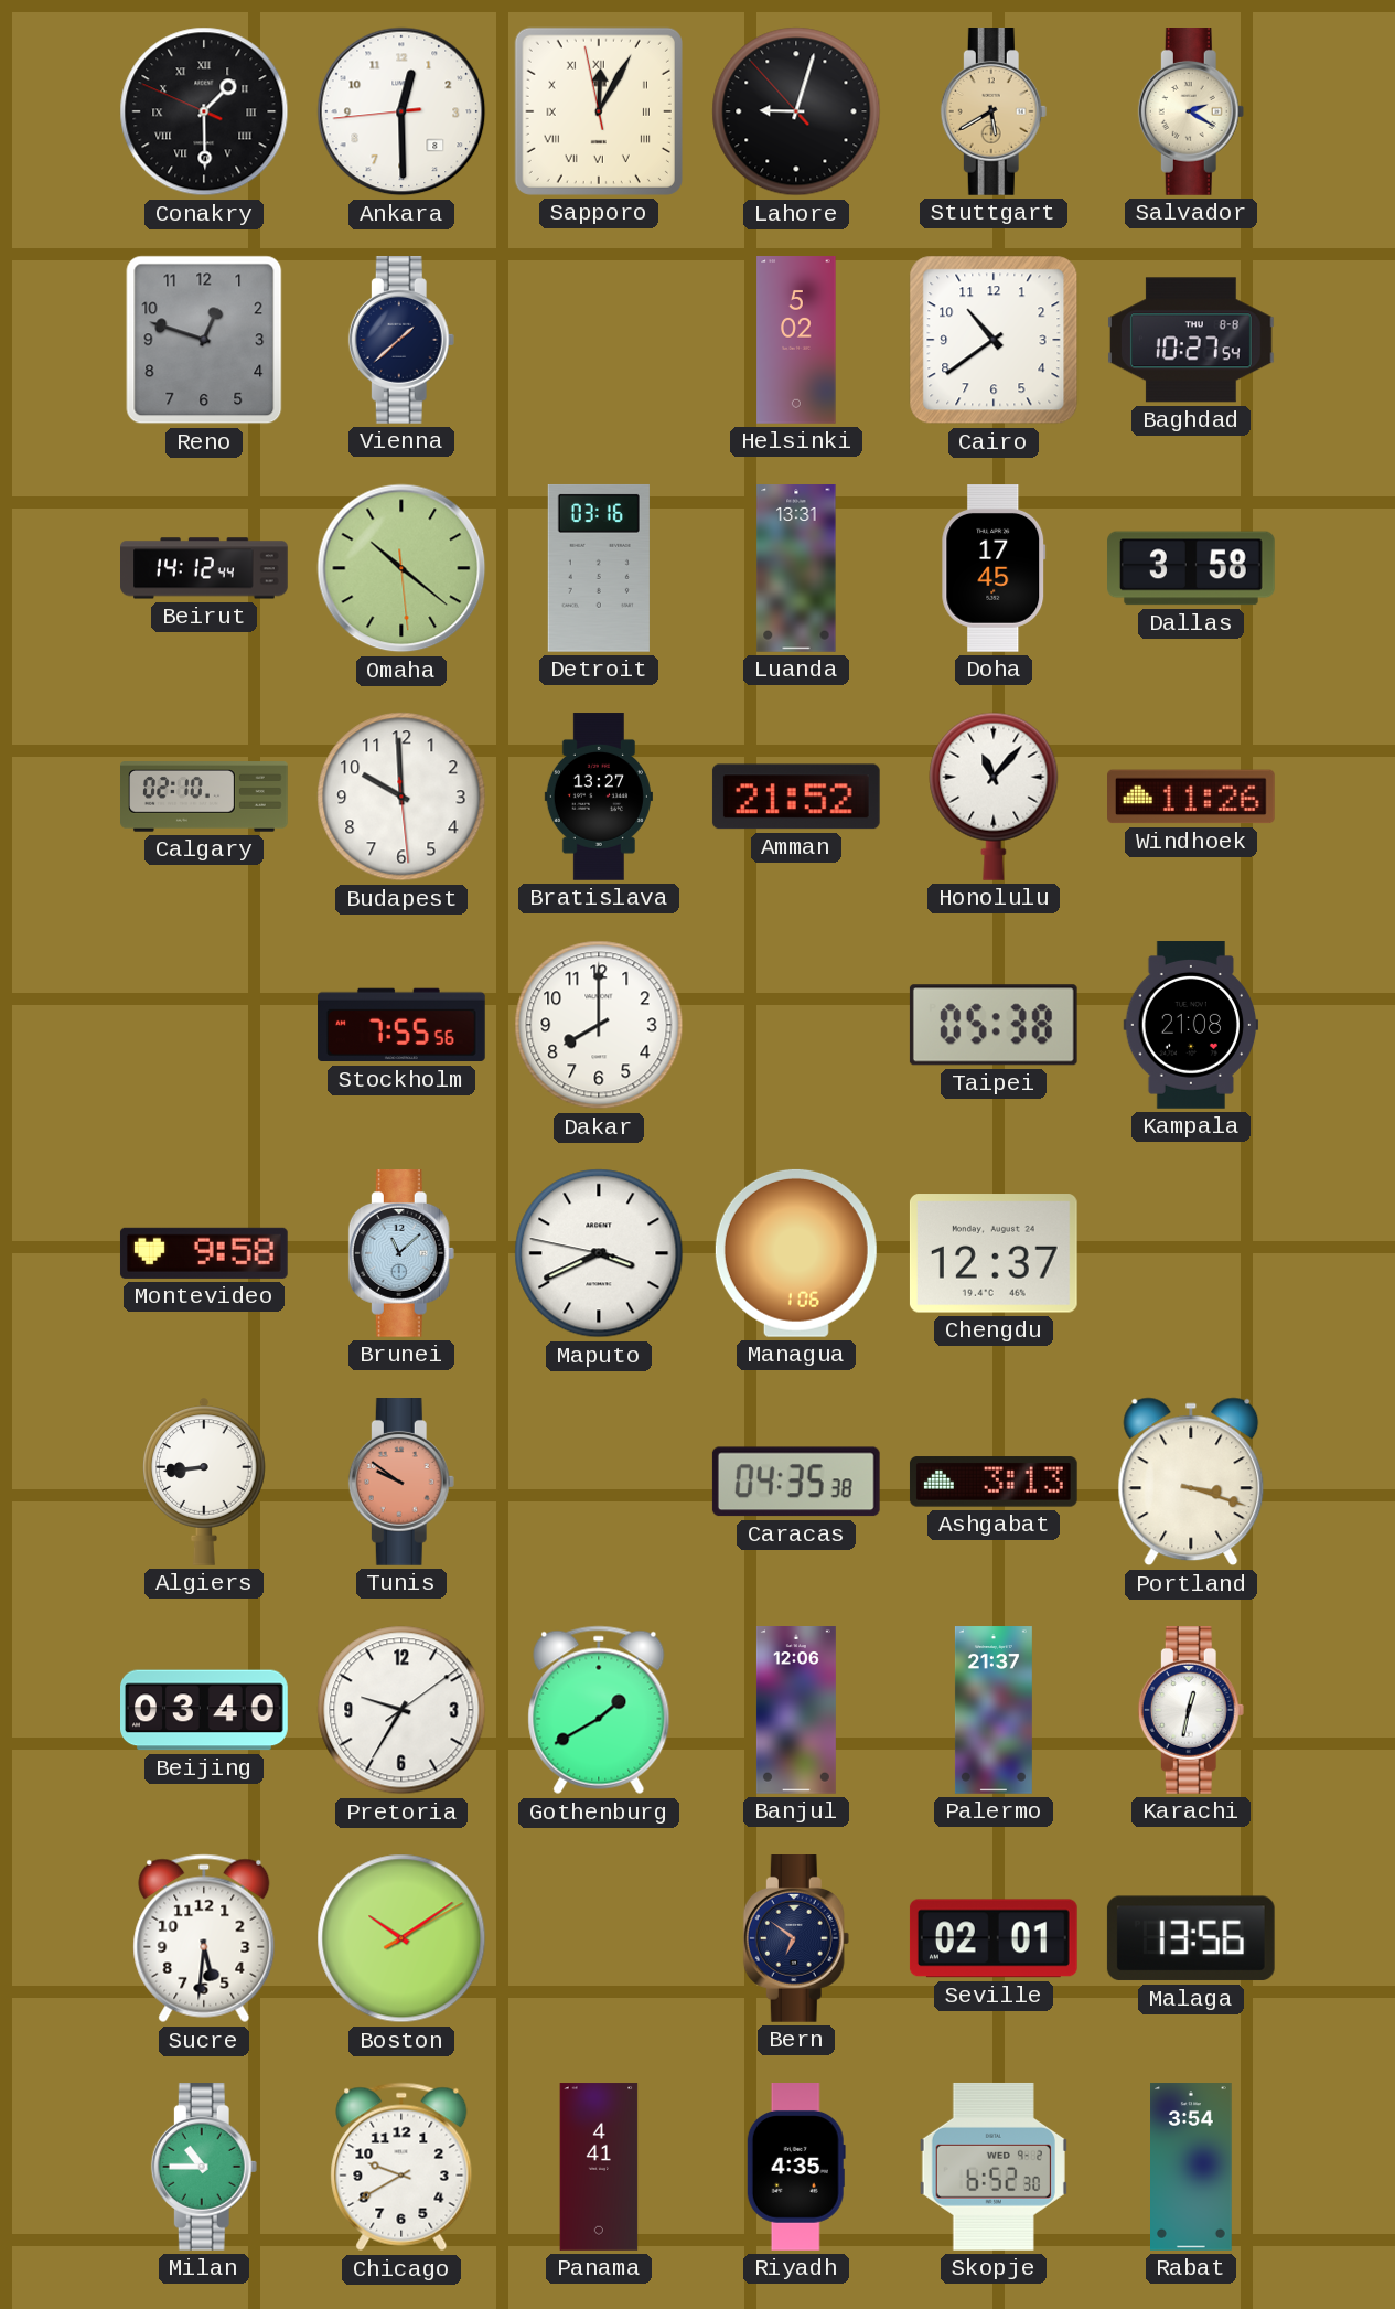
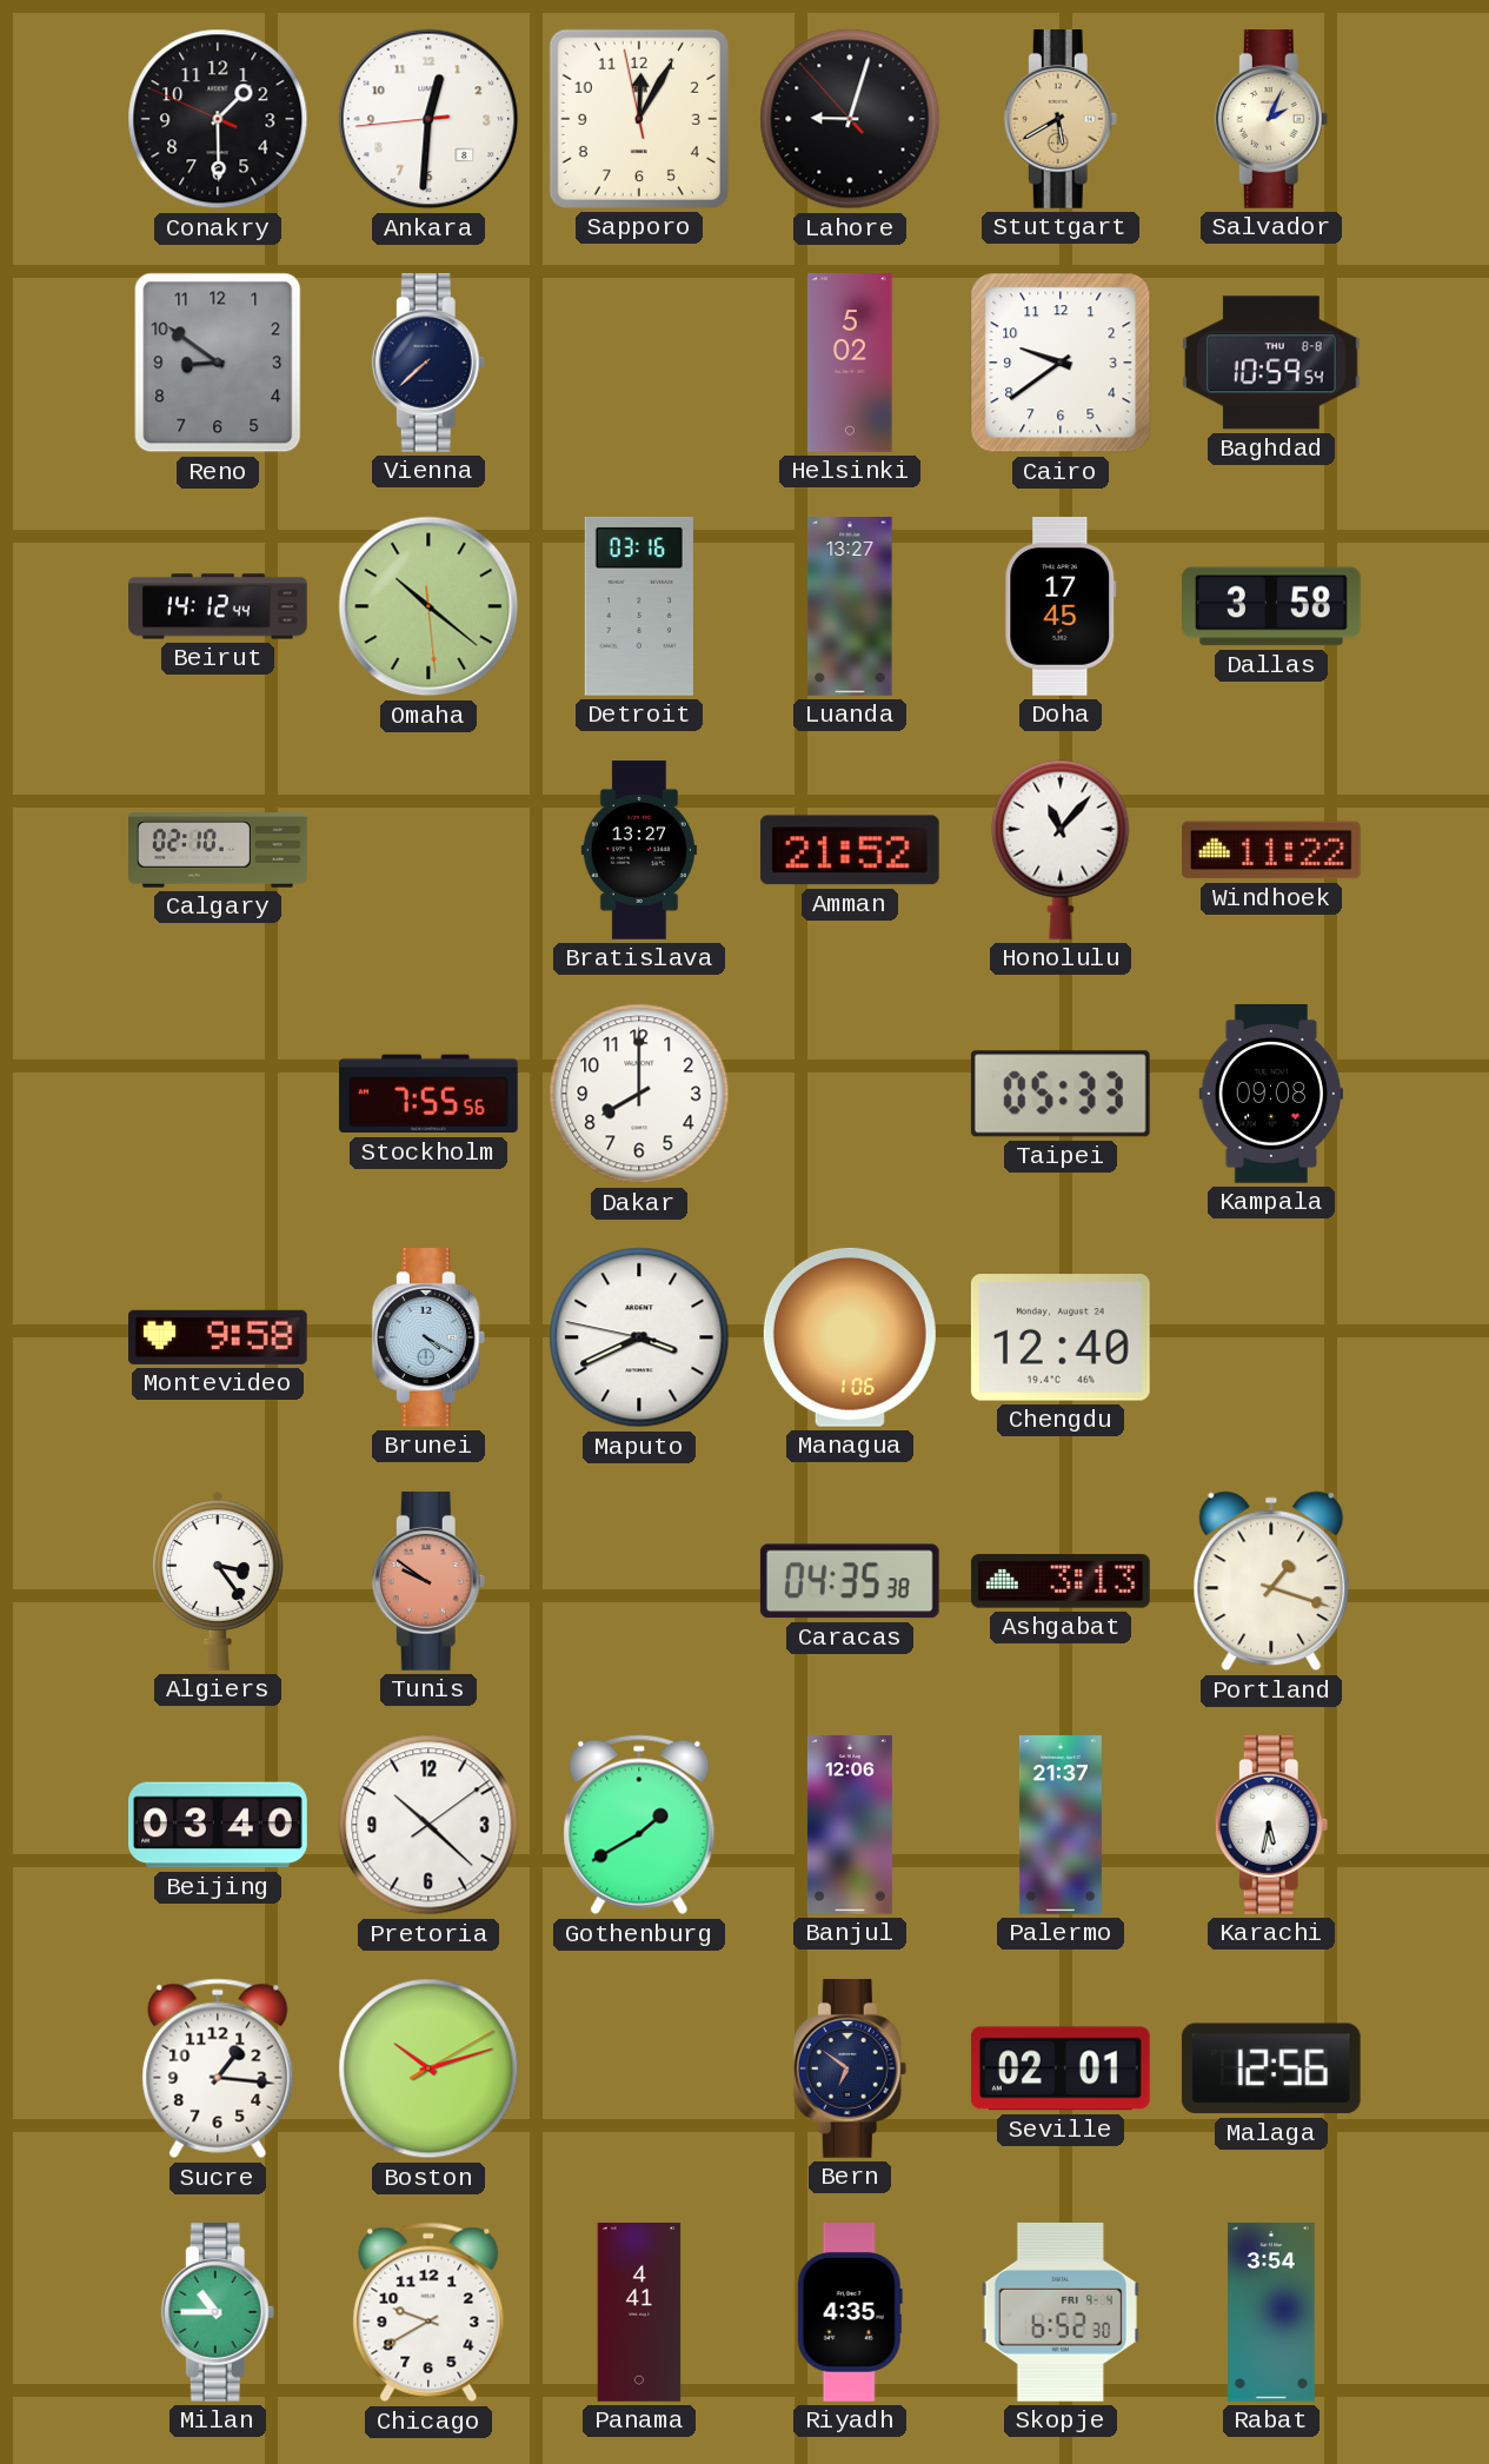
Conakry numerals: Roman -> Arabic
Ankara: 12:29 -> 12:30
Sapporo numerals: Roman -> Arabic
Salvador: 2:20 -> 2:04
Reno: 12:48 -> 8:51
Vienna: 1:38 -> 7:38
Cairo: 10:39 -> 9:39
Baghdad: 10:27 -> 10:59
Luanda: 13:31 -> 13:27
Budapest: 9:59 -> none
Windhoek: 11:26 -> 11:22
Taipei: 05:38 -> 05:33
Kampala: 21:08 -> 09:08
Brunei: 11:08 -> 4:20
Chengdu: 12:37 -> 12:40
Algiers: 8:44 -> 3:24
Portland: 3:18 -> 1:18
Pretoria: 9:35 -> 10:22
Karachi: 12:32 -> 5:32
Sucre: 5:31 -> 1:16
Boston: 10:09 -> 10:12
Malaga: 13:56 -> 12:56
Skopje date: WED 9-2 -> FRI 9-4
